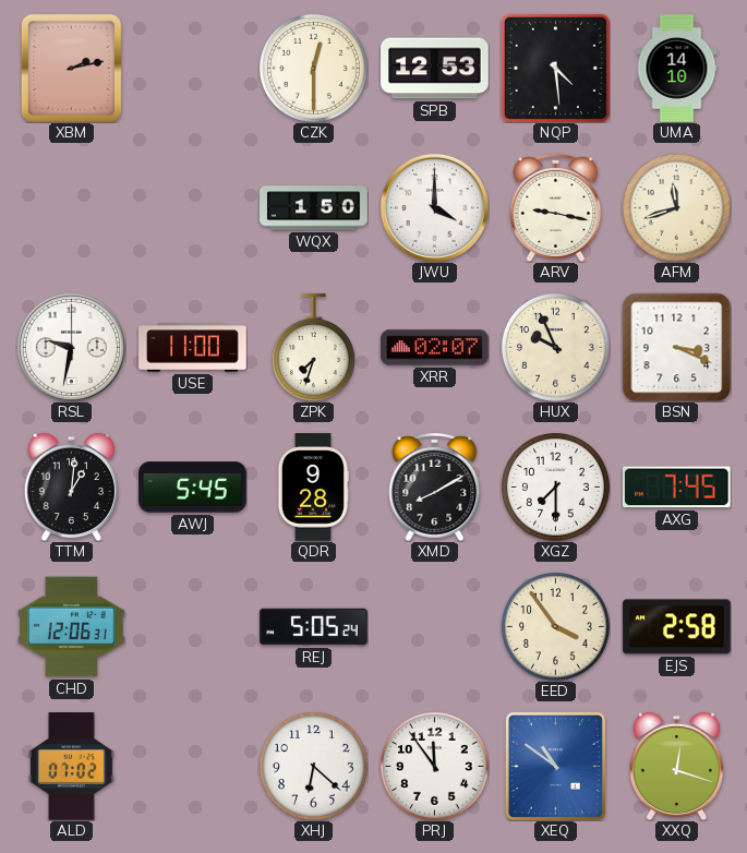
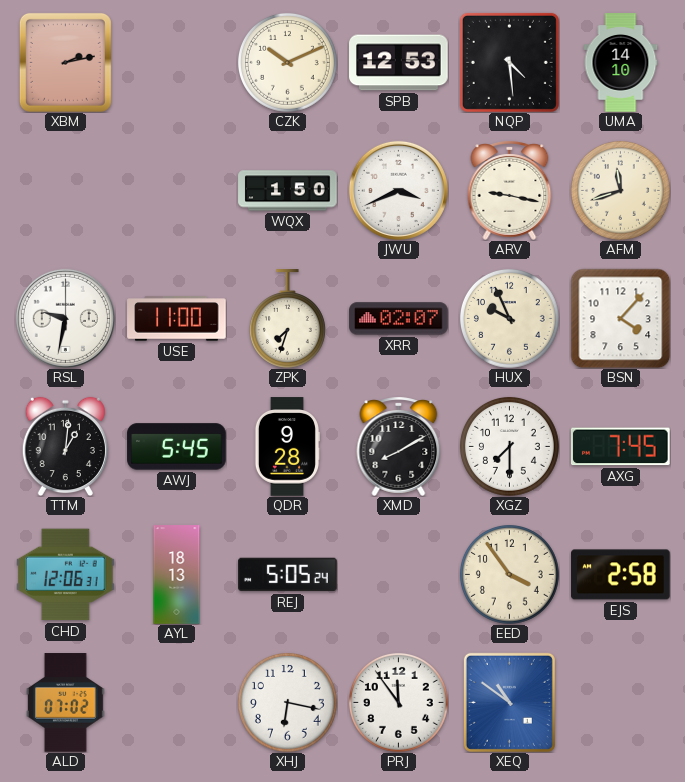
CZK: 12:30 -> 10:11
JWU: 4:00 -> 3:41
BSN: 3:19 -> 4:07
AYL: none -> 18:13
XHJ: 6:22 -> 6:17
XXQ: 12:18 -> none
